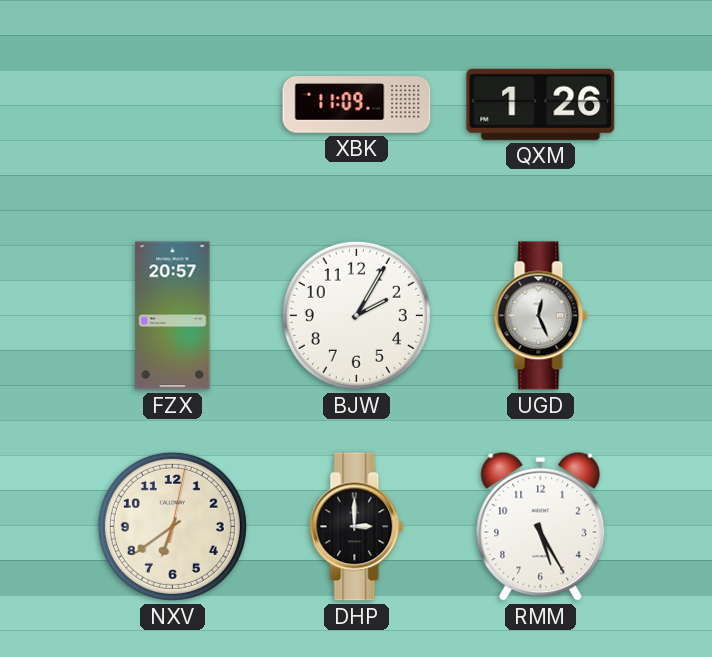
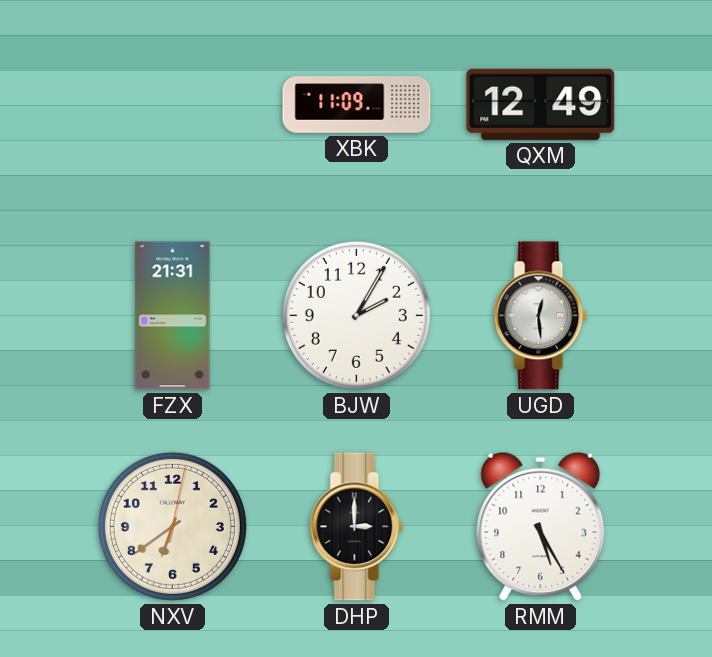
QXM: 1:26 -> 12:49
FZX: 20:57 -> 21:31
UGD: 12:26 -> 12:29
